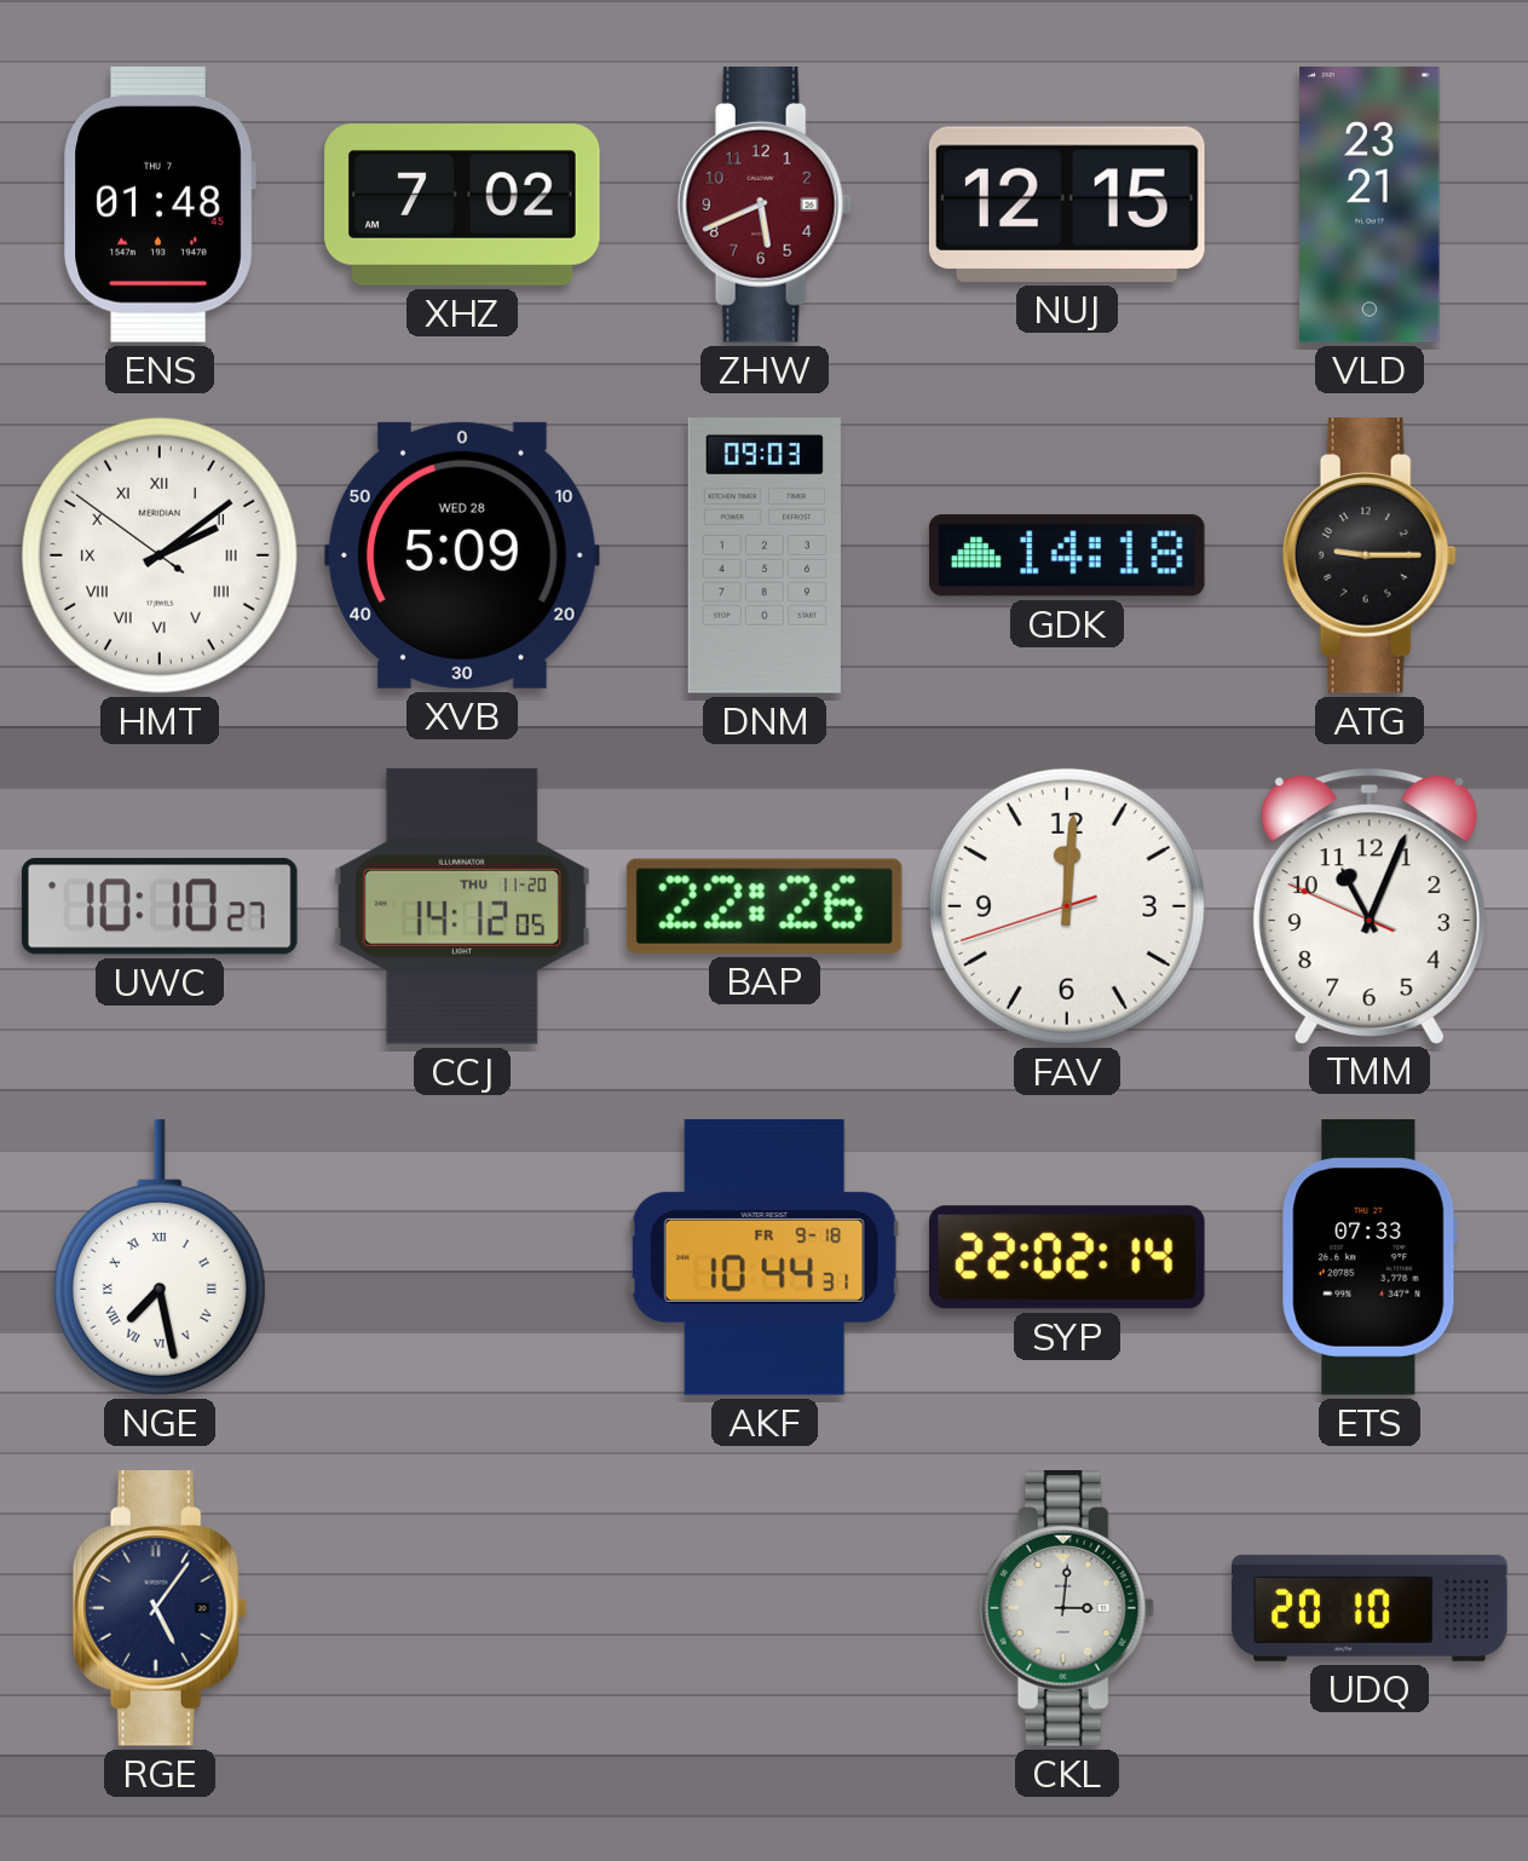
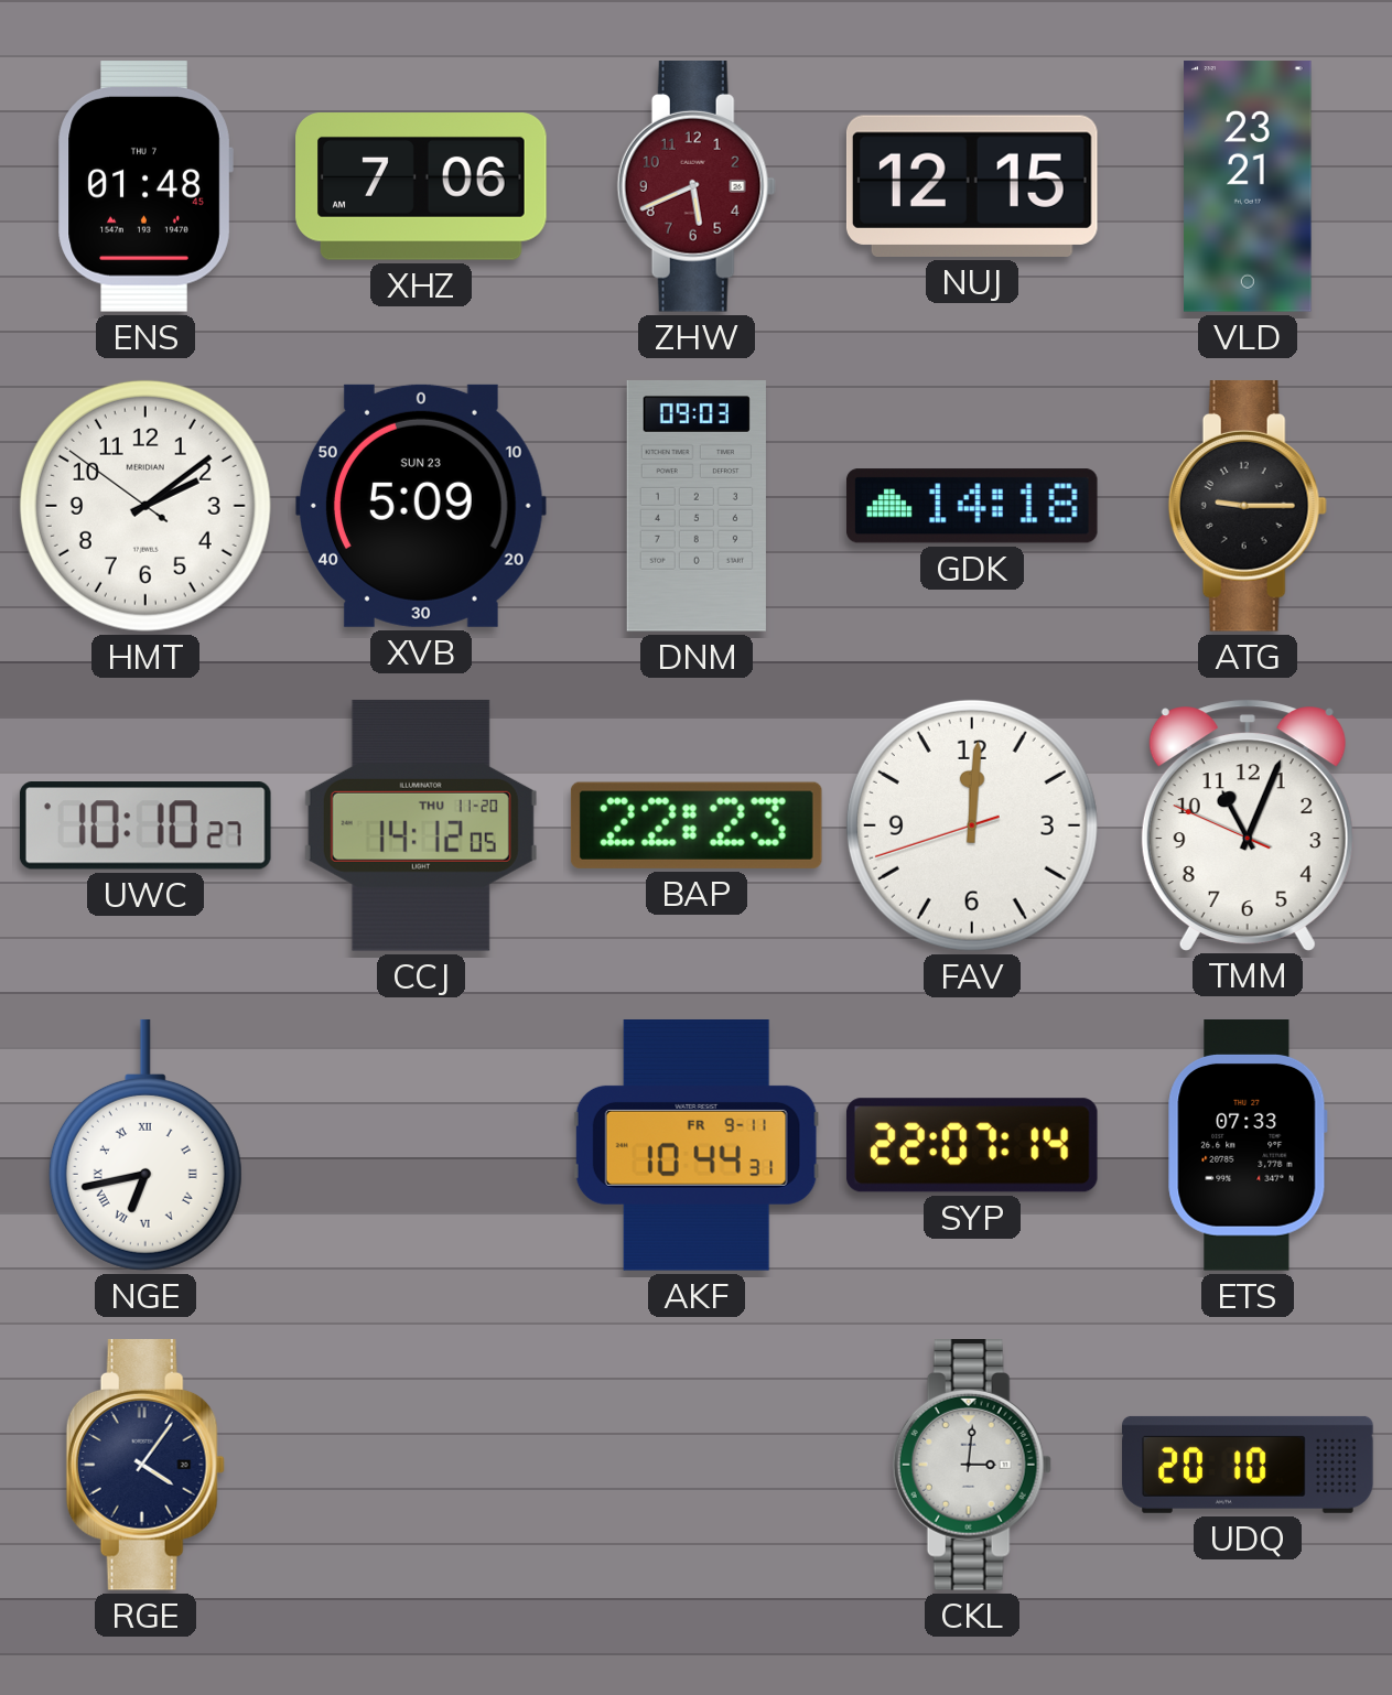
XHZ: 7:02 -> 7:06
HMT numerals: Roman -> Arabic
XVB date: WED 28 -> SUN 23
BAP: 22:26 -> 22:23
NGE: 7:28 -> 6:43
AKF date: FR 9-18 -> FR 9-11
SYP: 22:02 -> 22:07
RGE: 5:06 -> 4:06
